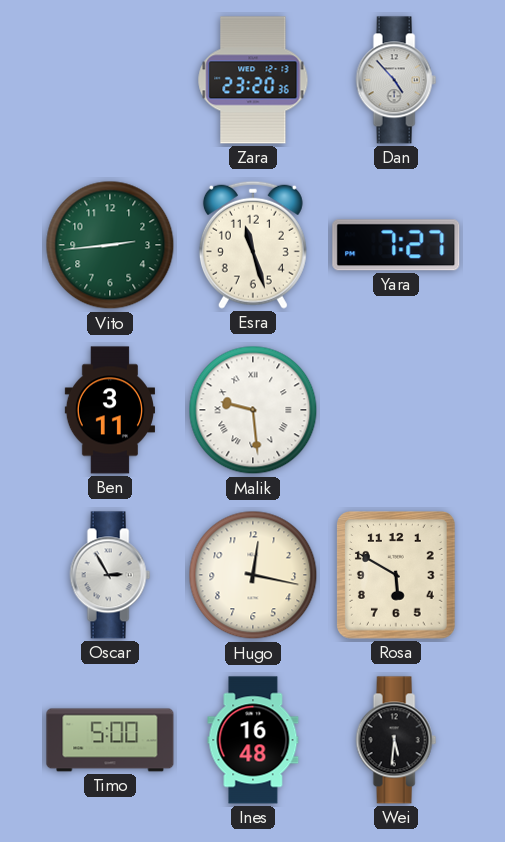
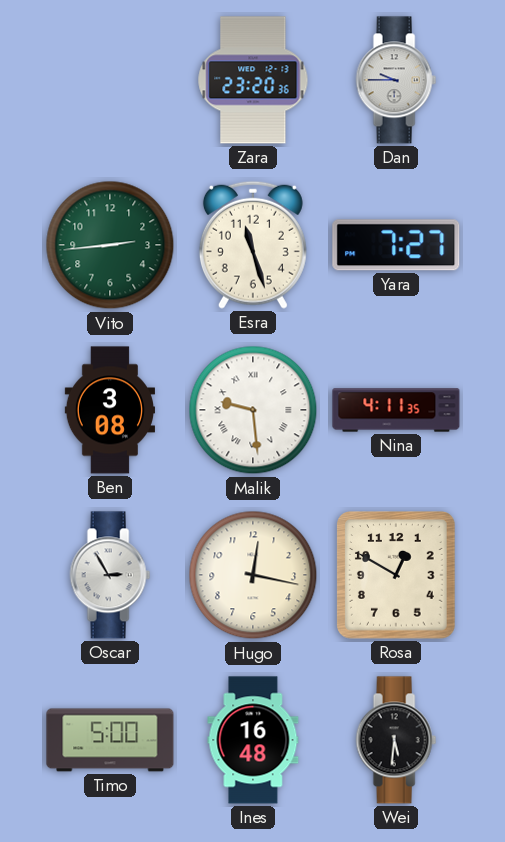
Dan: 4:53 -> 9:45
Ben: 3:11 -> 3:08
Nina: none -> 4:11
Rosa: 5:50 -> 12:50
